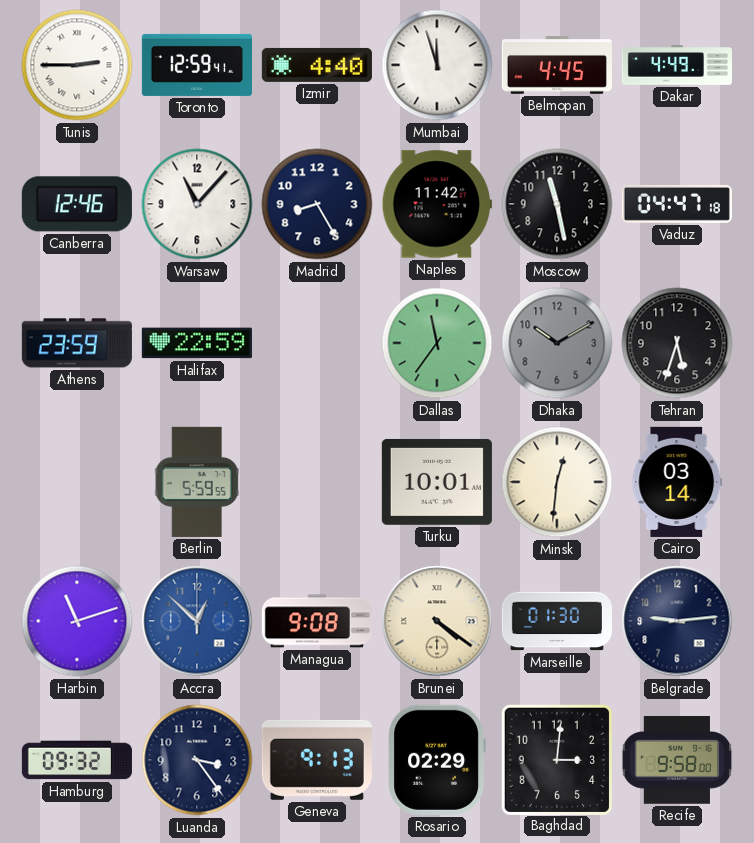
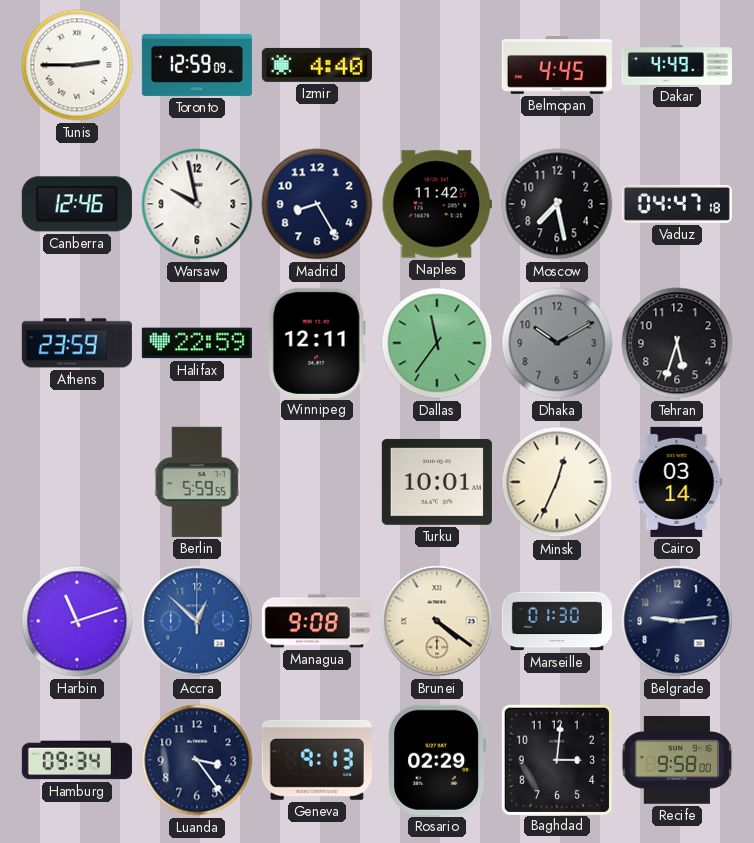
Toronto: 12:59:41 -> 12:59:09
Mumbai: 11:57 -> none
Warsaw: 11:07 -> 9:58
Moscow: 11:28 -> 7:28
Winnipeg: none -> 12:11
Minsk: 12:31 -> 12:34
Hamburg: 09:32 -> 09:34
